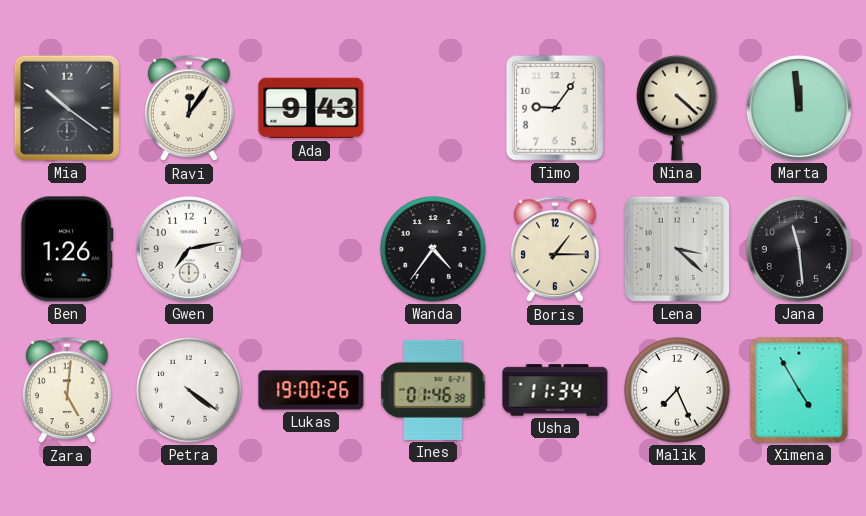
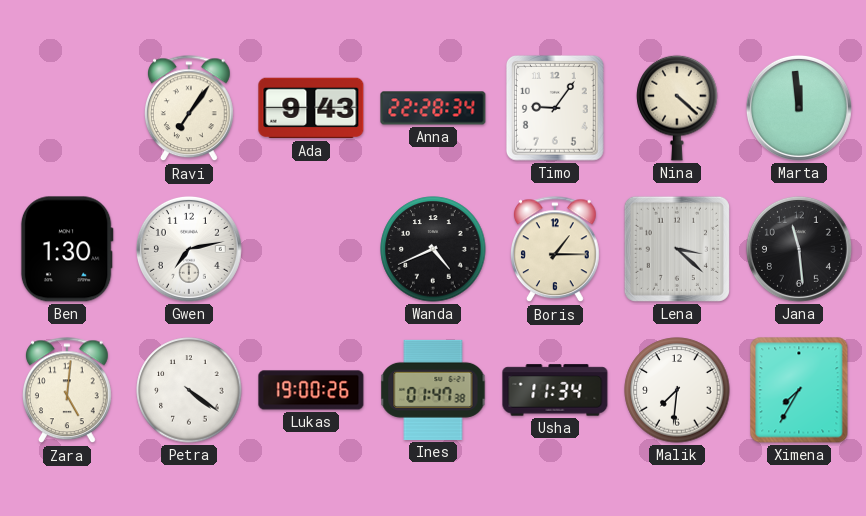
Mia: 10:21 -> none
Ravi: 12:06 -> 7:06
Anna: none -> 22:28
Ben: 1:26 -> 1:30
Wanda: 4:36 -> 4:41
Ines: 01:46 -> 01:47
Malik: 7:26 -> 7:31
Ximena: 4:55 -> 7:35
